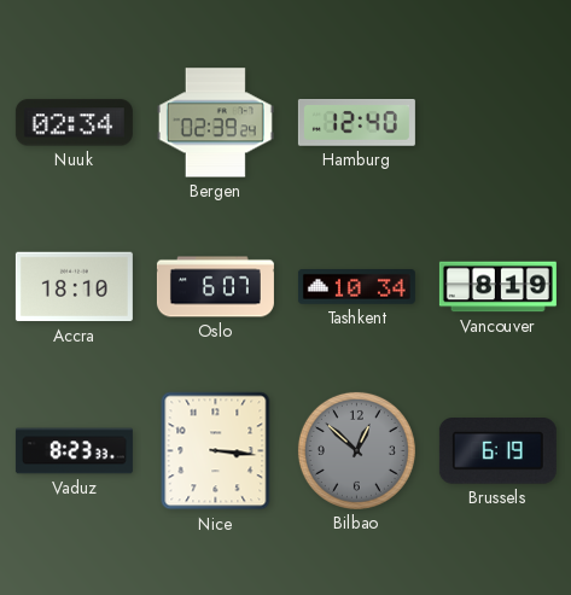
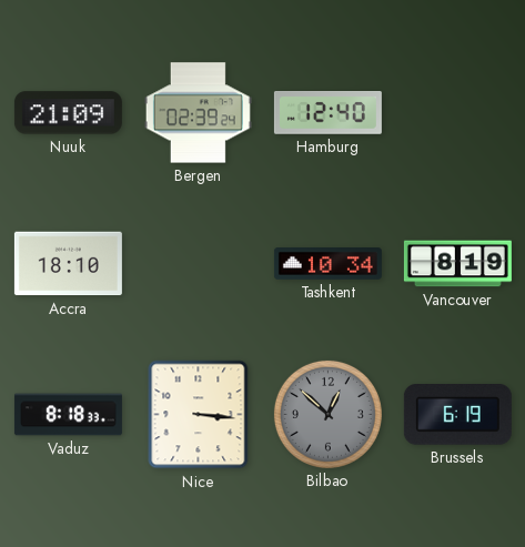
Nuuk: 02:34 -> 21:09
Oslo: 6:07 -> none
Vaduz: 8:23 -> 8:18
